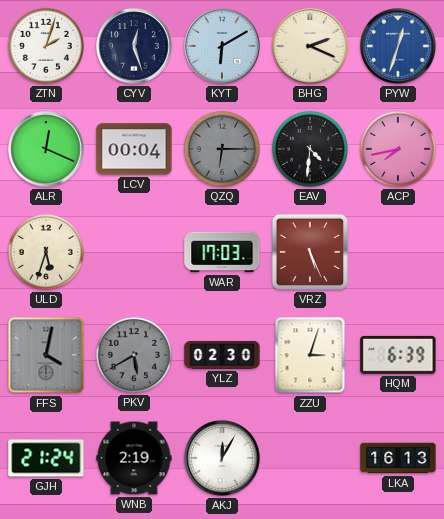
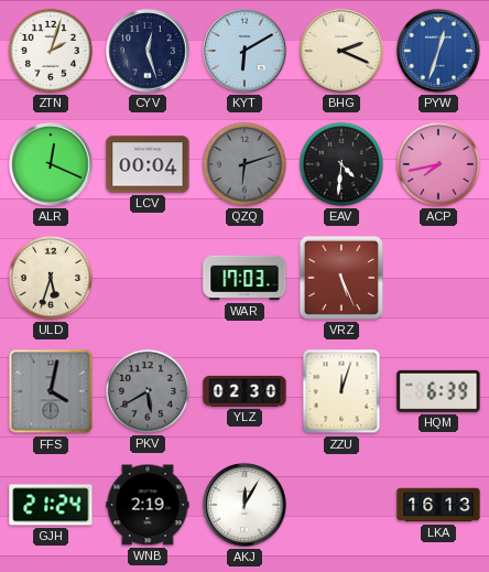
QZQ: 6:15 -> 6:12
ZZU: 3:03 -> 12:03
